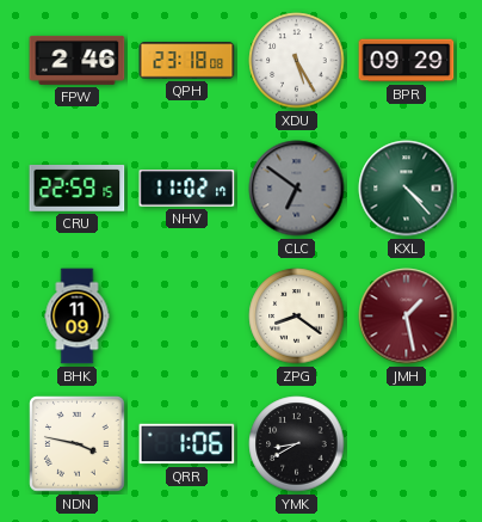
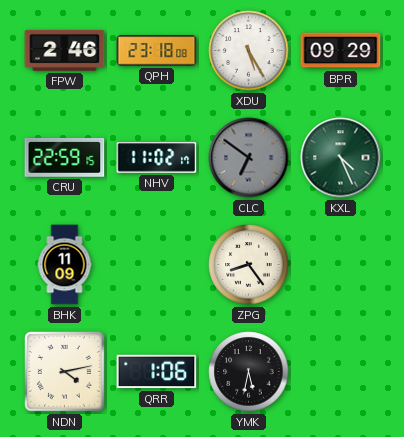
KXL: 4:23 -> 4:26
ZPG: 8:21 -> 8:24
JMH: 1:28 -> none
NDN: 3:47 -> 4:13
YMK: 8:40 -> 5:32
